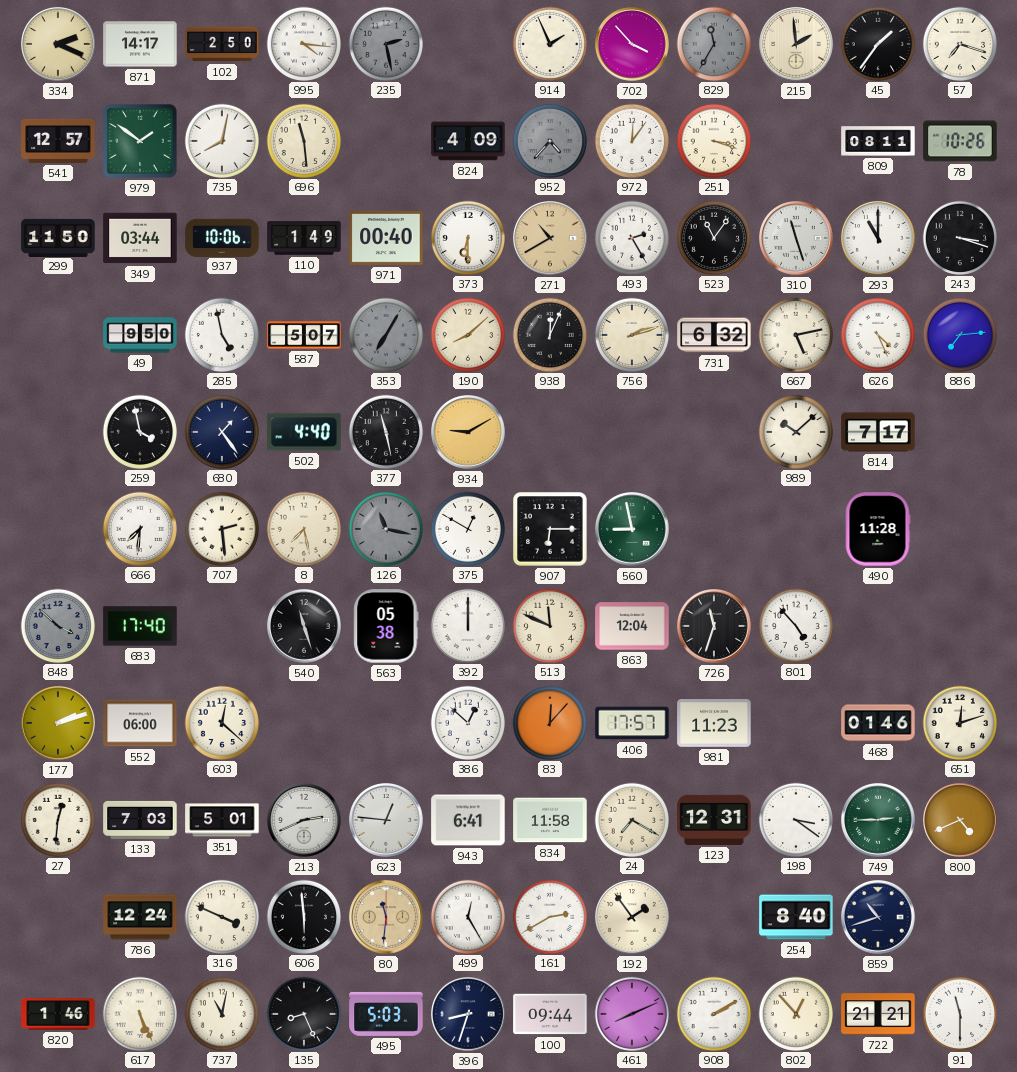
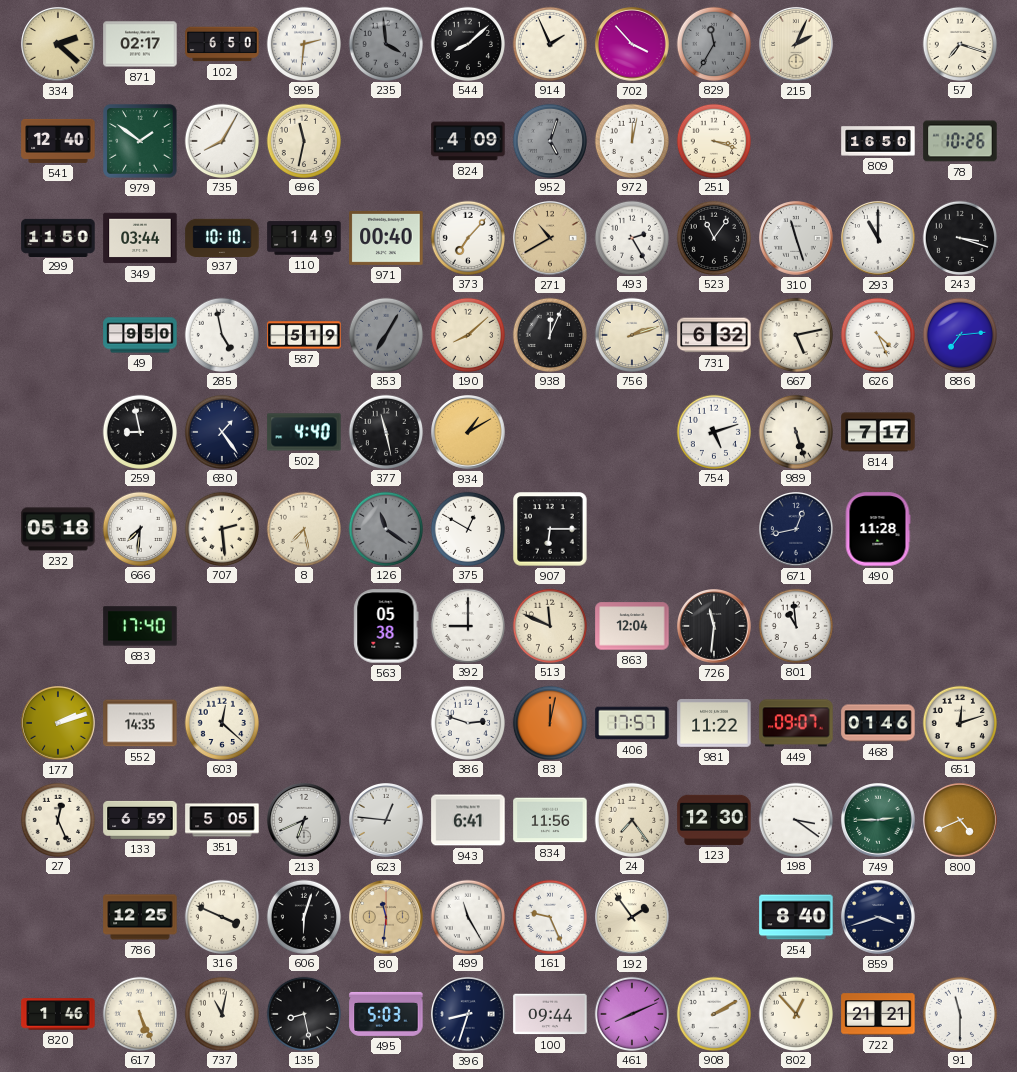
334: 2:19 -> 2:22
871: 14:17 -> 02:17
102: 2:50 -> 6:50
995: 4:16 -> 2:31
235: 2:28 -> 3:59
544: none -> 8:08
215: 1:59 -> 2:04
45: 1:36 -> none
541: 12:57 -> 12:40
735: 8:02 -> 8:05
696: 11:29 -> 11:32
952: 4:37 -> 5:03
972: 12:06 -> 12:02
809: 08:11 -> 16:50
937: 10:06 -> 10:10
373: 6:30 -> 7:07
587: 5:07 -> 5:19
259: 3:58 -> 8:58
934: 9:10 -> 1:10
754: none -> 5:12
989: 10:08 -> 5:27
232: none -> 05:18
126: 11:17 -> 11:21
560: 8:58 -> none
671: none -> 12:43
848: 3:52 -> none
540: 11:27 -> none
392: 12:00 -> 9:00
726: 11:33 -> 11:31
801: 4:53 -> 10:59
552: 06:00 -> 14:35
386: 12:52 -> 2:48
83: 12:07 -> 12:02
981: 11:23 -> 11:22
449: none -> 09:07
27: 12:31 -> 12:26
133: 7:03 -> 6:59
351: 5:01 -> 5:05
213: 2:41 -> 6:41
834: 11:58 -> 11:56
24: 7:20 -> 7:24
123: 12:31 -> 12:30
786: 12:24 -> 12:25
606: 5:59 -> 6:03
499: 12:25 -> 11:25
161: 2:40 -> 9:26
859: 10:42 -> 3:42
135: 8:26 -> 8:28
